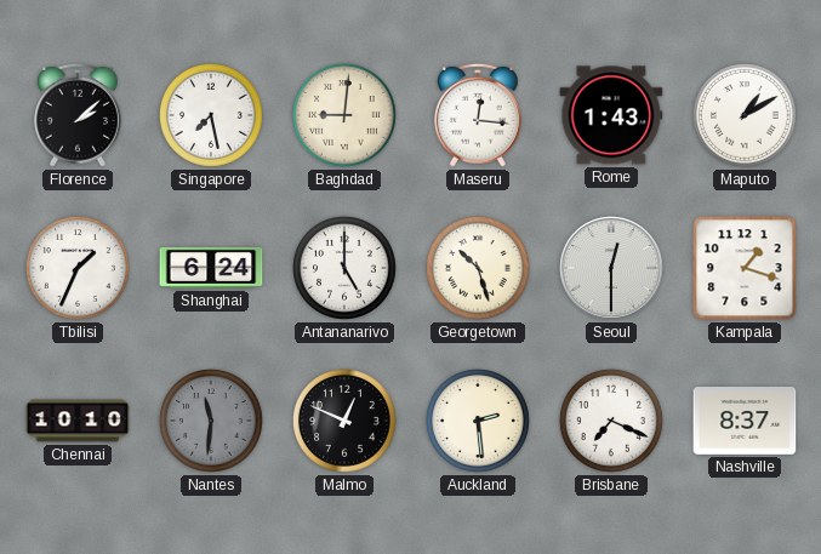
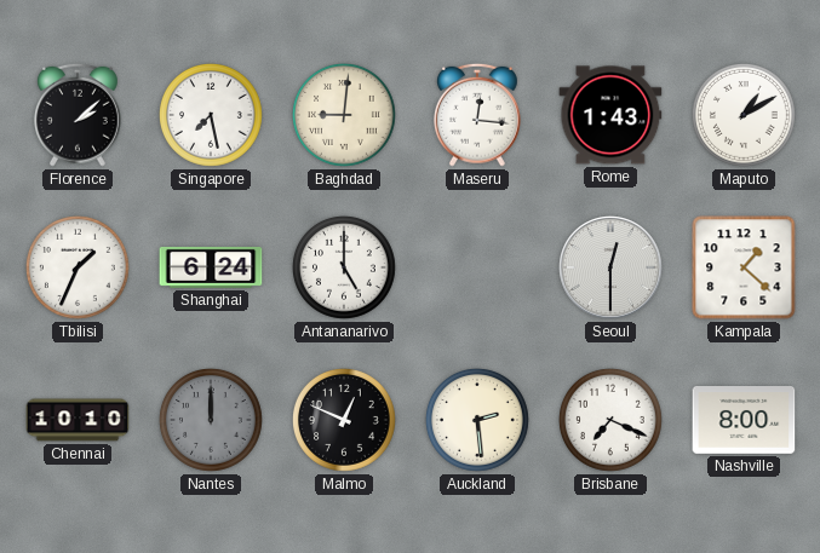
Georgetown: 10:27 -> none
Kampala: 1:18 -> 1:22
Nantes: 11:31 -> 12:00
Nashville: 8:37 -> 8:00
